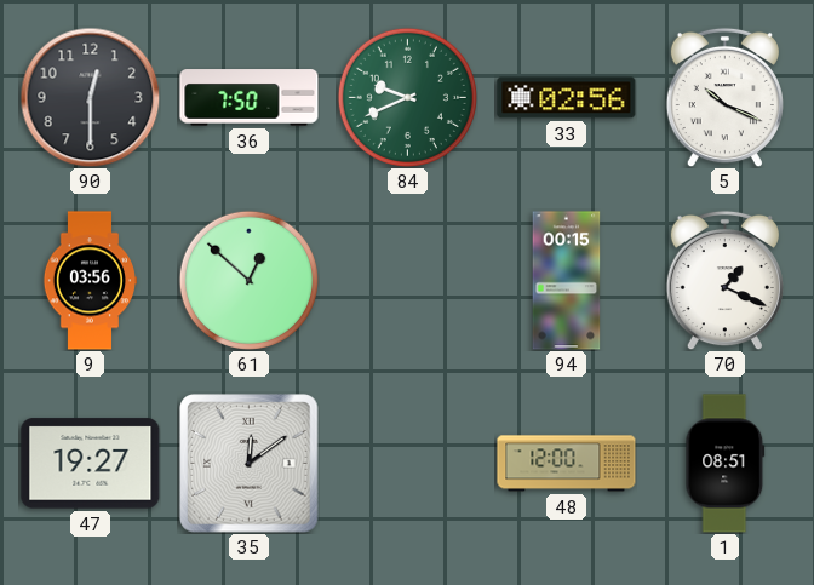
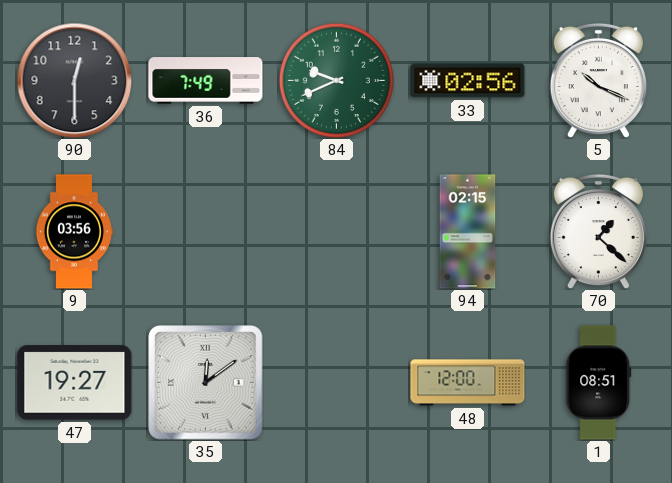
36: 7:50 -> 7:49
61: 12:52 -> none
94: 00:15 -> 02:15
70: 1:19 -> 1:22
